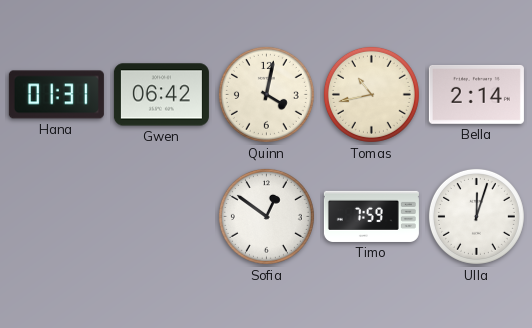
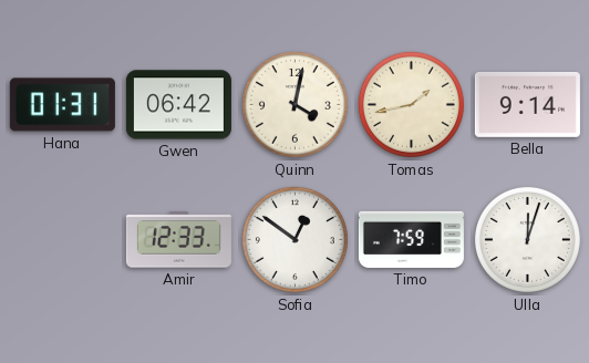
Tomas: 10:43 -> 1:43
Bella: 2:14 -> 9:14
Amir: none -> 12:33
